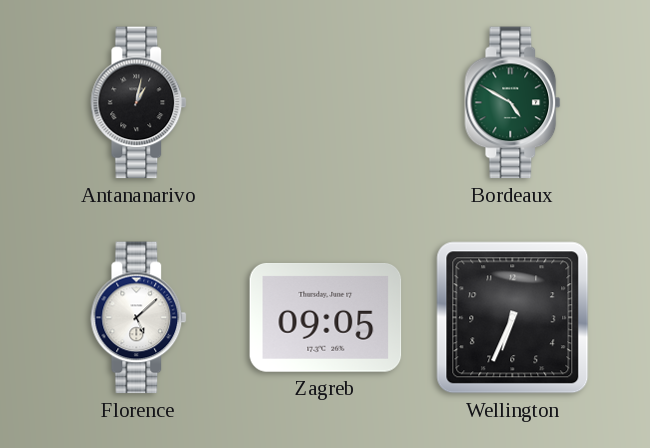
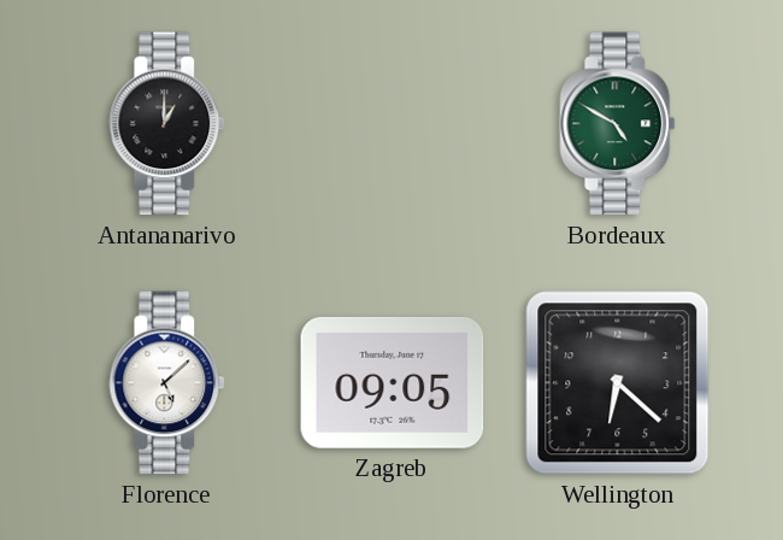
Antananarivo: 1:02 -> 1:00
Wellington: 6:34 -> 6:22
